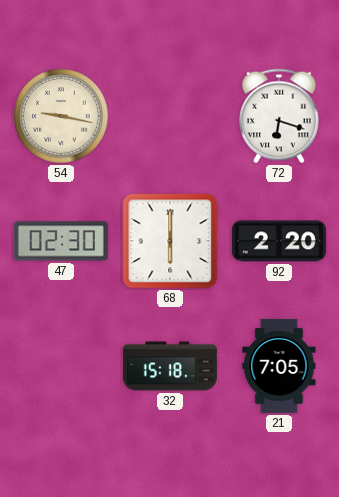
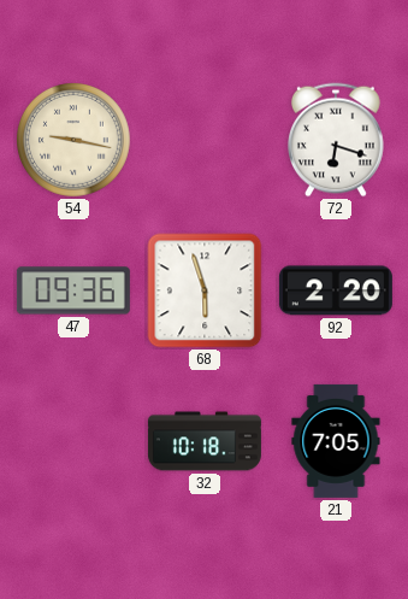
47: 02:30 -> 09:36
68: 6:00 -> 5:57
32: 15:18 -> 10:18
